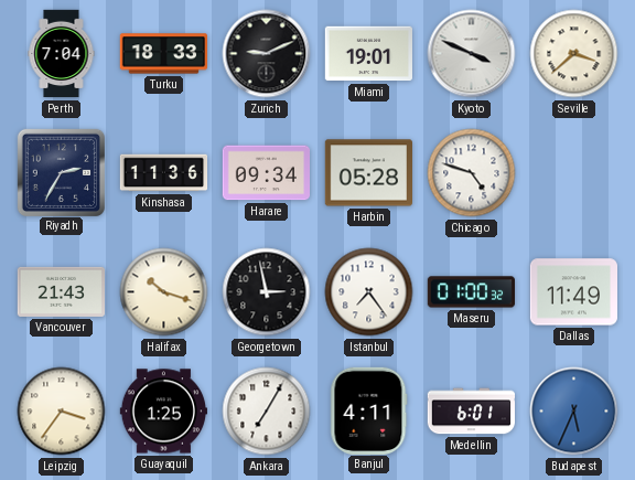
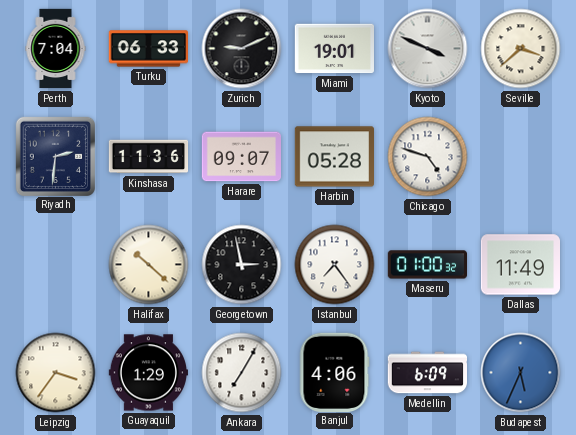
Turku: 18:33 -> 06:33
Riyadh: 2:35 -> 2:31
Harare: 09:34 -> 09:07
Vancouver: 21:43 -> none
Halifax: 10:18 -> 10:22
Guayaquil: 1:25 -> 1:29
Banjul: 4:11 -> 4:06
Medellin: 6:01 -> 6:09
